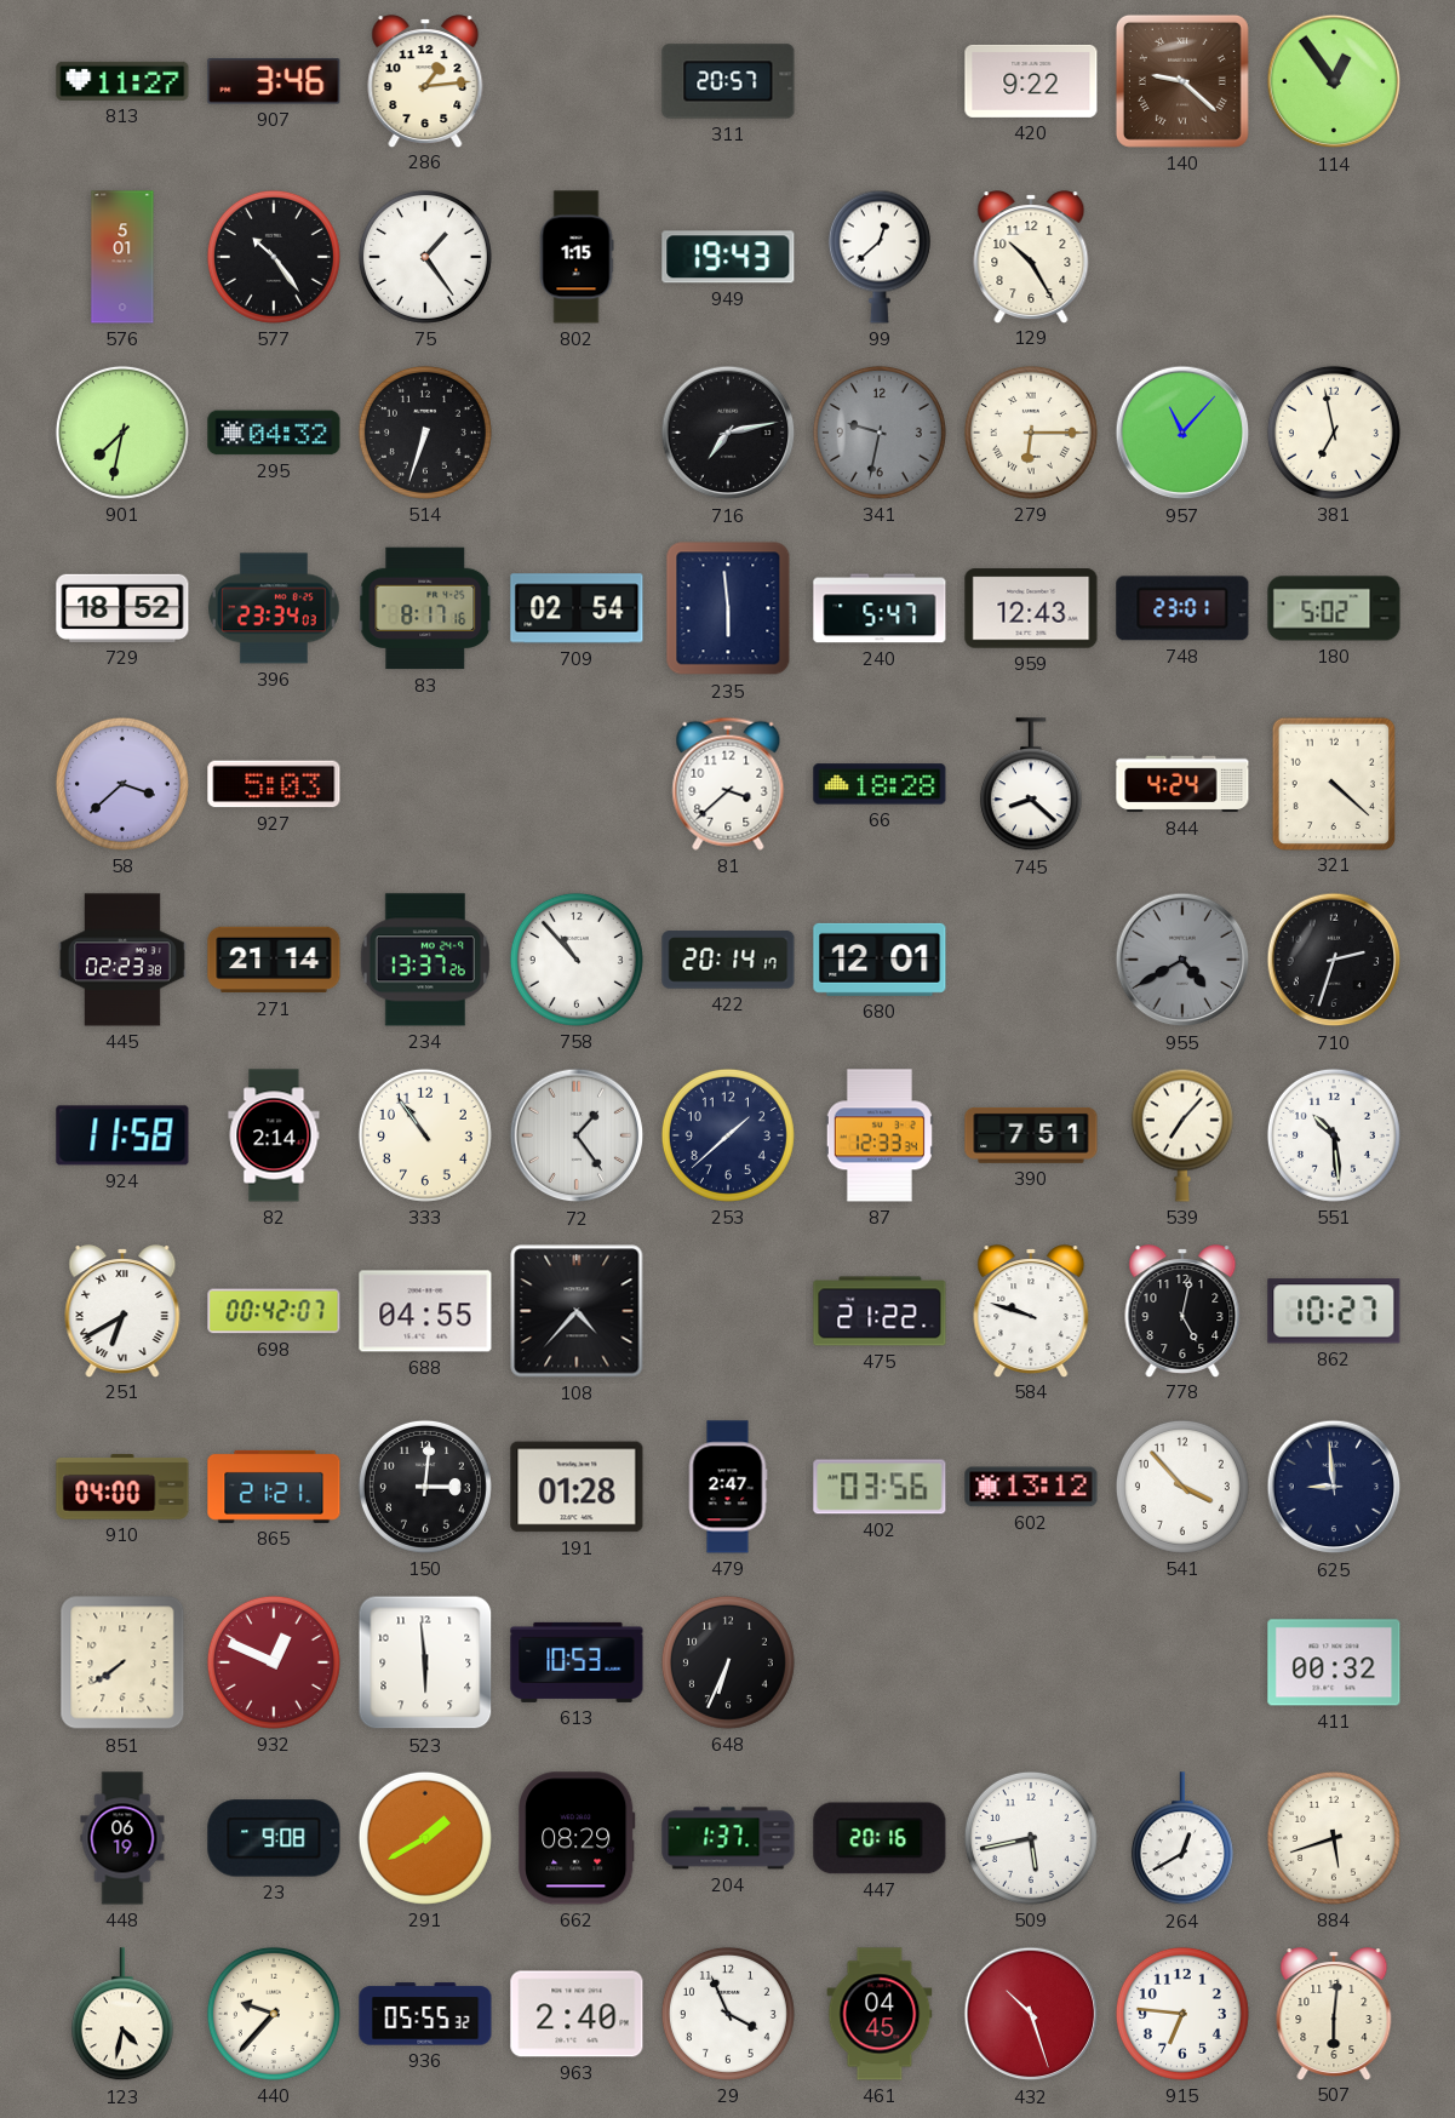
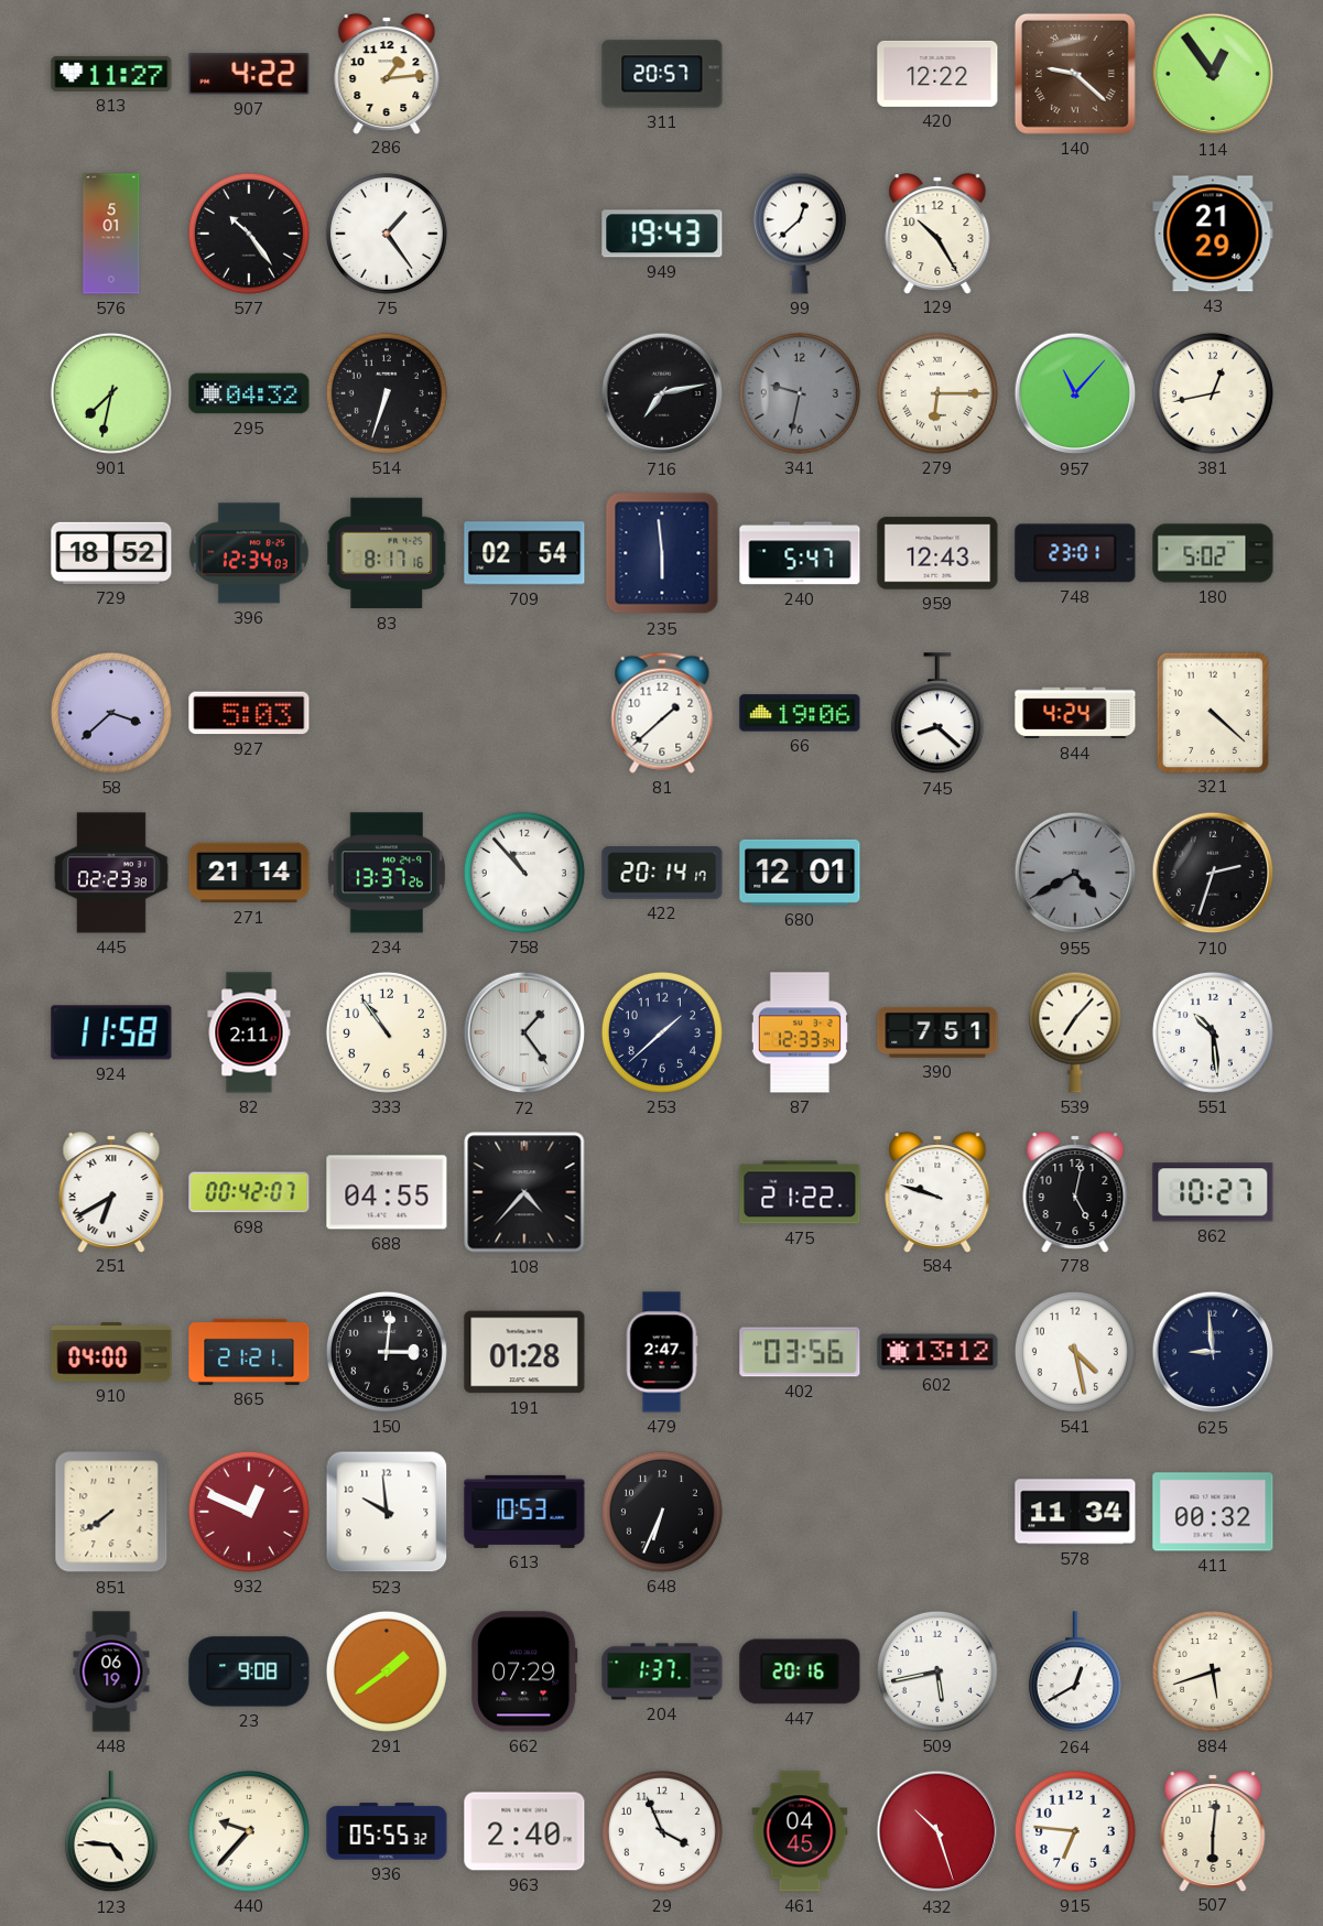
907: 3:46 -> 4:22
420: 9:22 -> 12:22
802: 1:15 -> none
43: none -> 21:29
381: 6:58 -> 12:43
396: 23:34 -> 12:34
81: 3:38 -> 1:38
66: 18:28 -> 19:06
82: 2:14 -> 2:11
541: 3:53 -> 4:28
523: 5:59 -> 9:59
578: none -> 11:34
291: 1:40 -> 1:39
662: 08:29 -> 07:29
123: 4:32 -> 4:46
